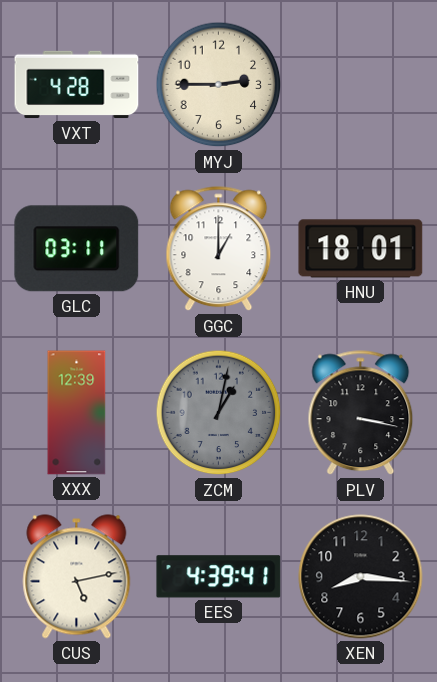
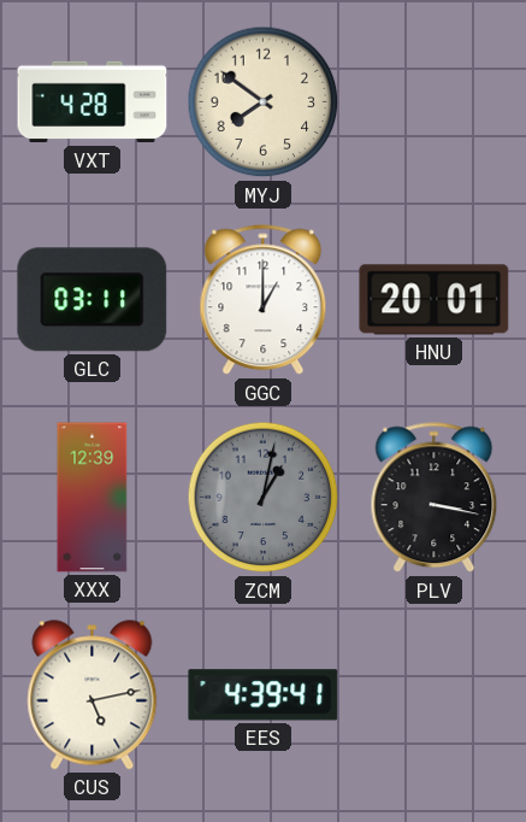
MYJ: 2:45 -> 7:51
HNU: 18:01 -> 20:01
XEN: 8:16 -> none
